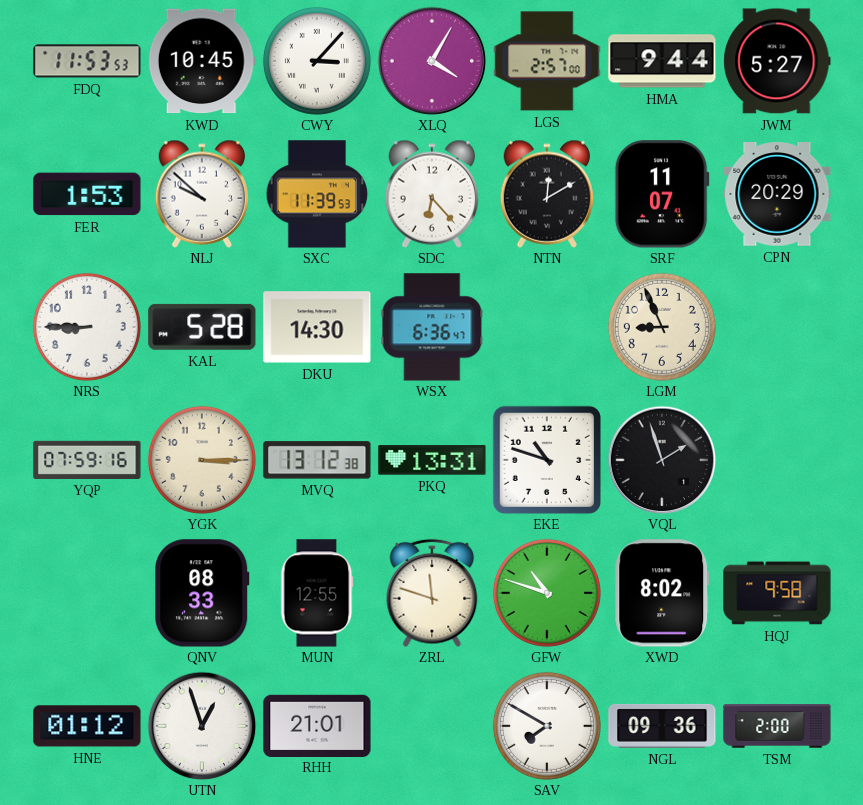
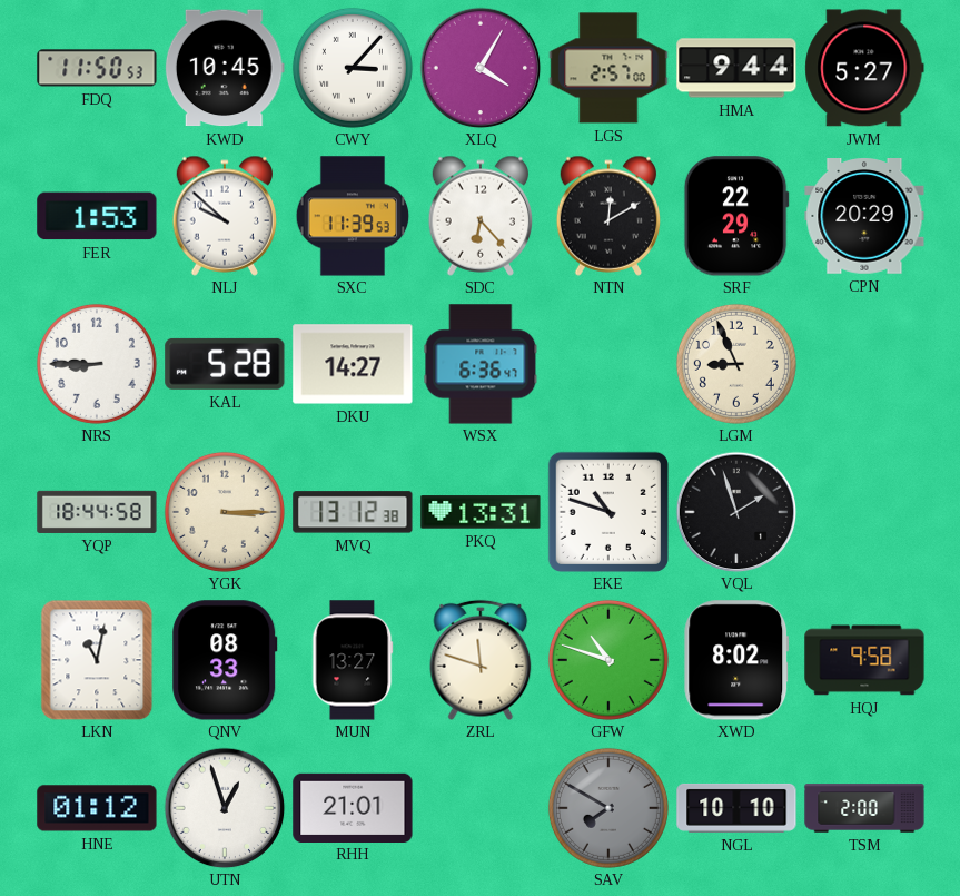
FDQ: 11:53 -> 11:50
SRF: 11:07 -> 22:29
DKU: 14:30 -> 14:27
YQP: 07:59 -> 18:44
LKN: none -> 11:02
MUN: 12:55 -> 13:27
SAV dial: white -> grey
NGL: 09:36 -> 10:10
